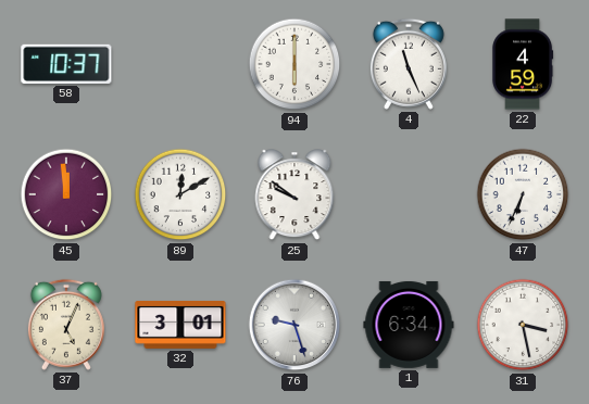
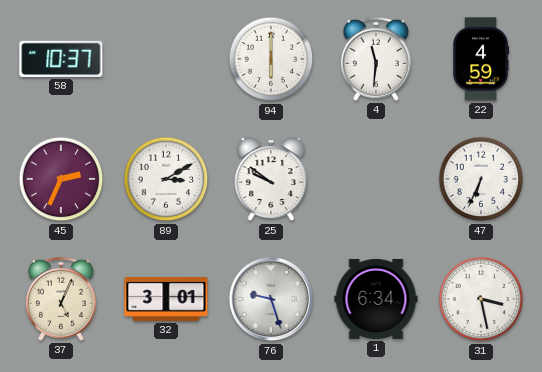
4: 11:26 -> 11:31
45: 11:59 -> 2:34
89: 12:10 -> 3:10
